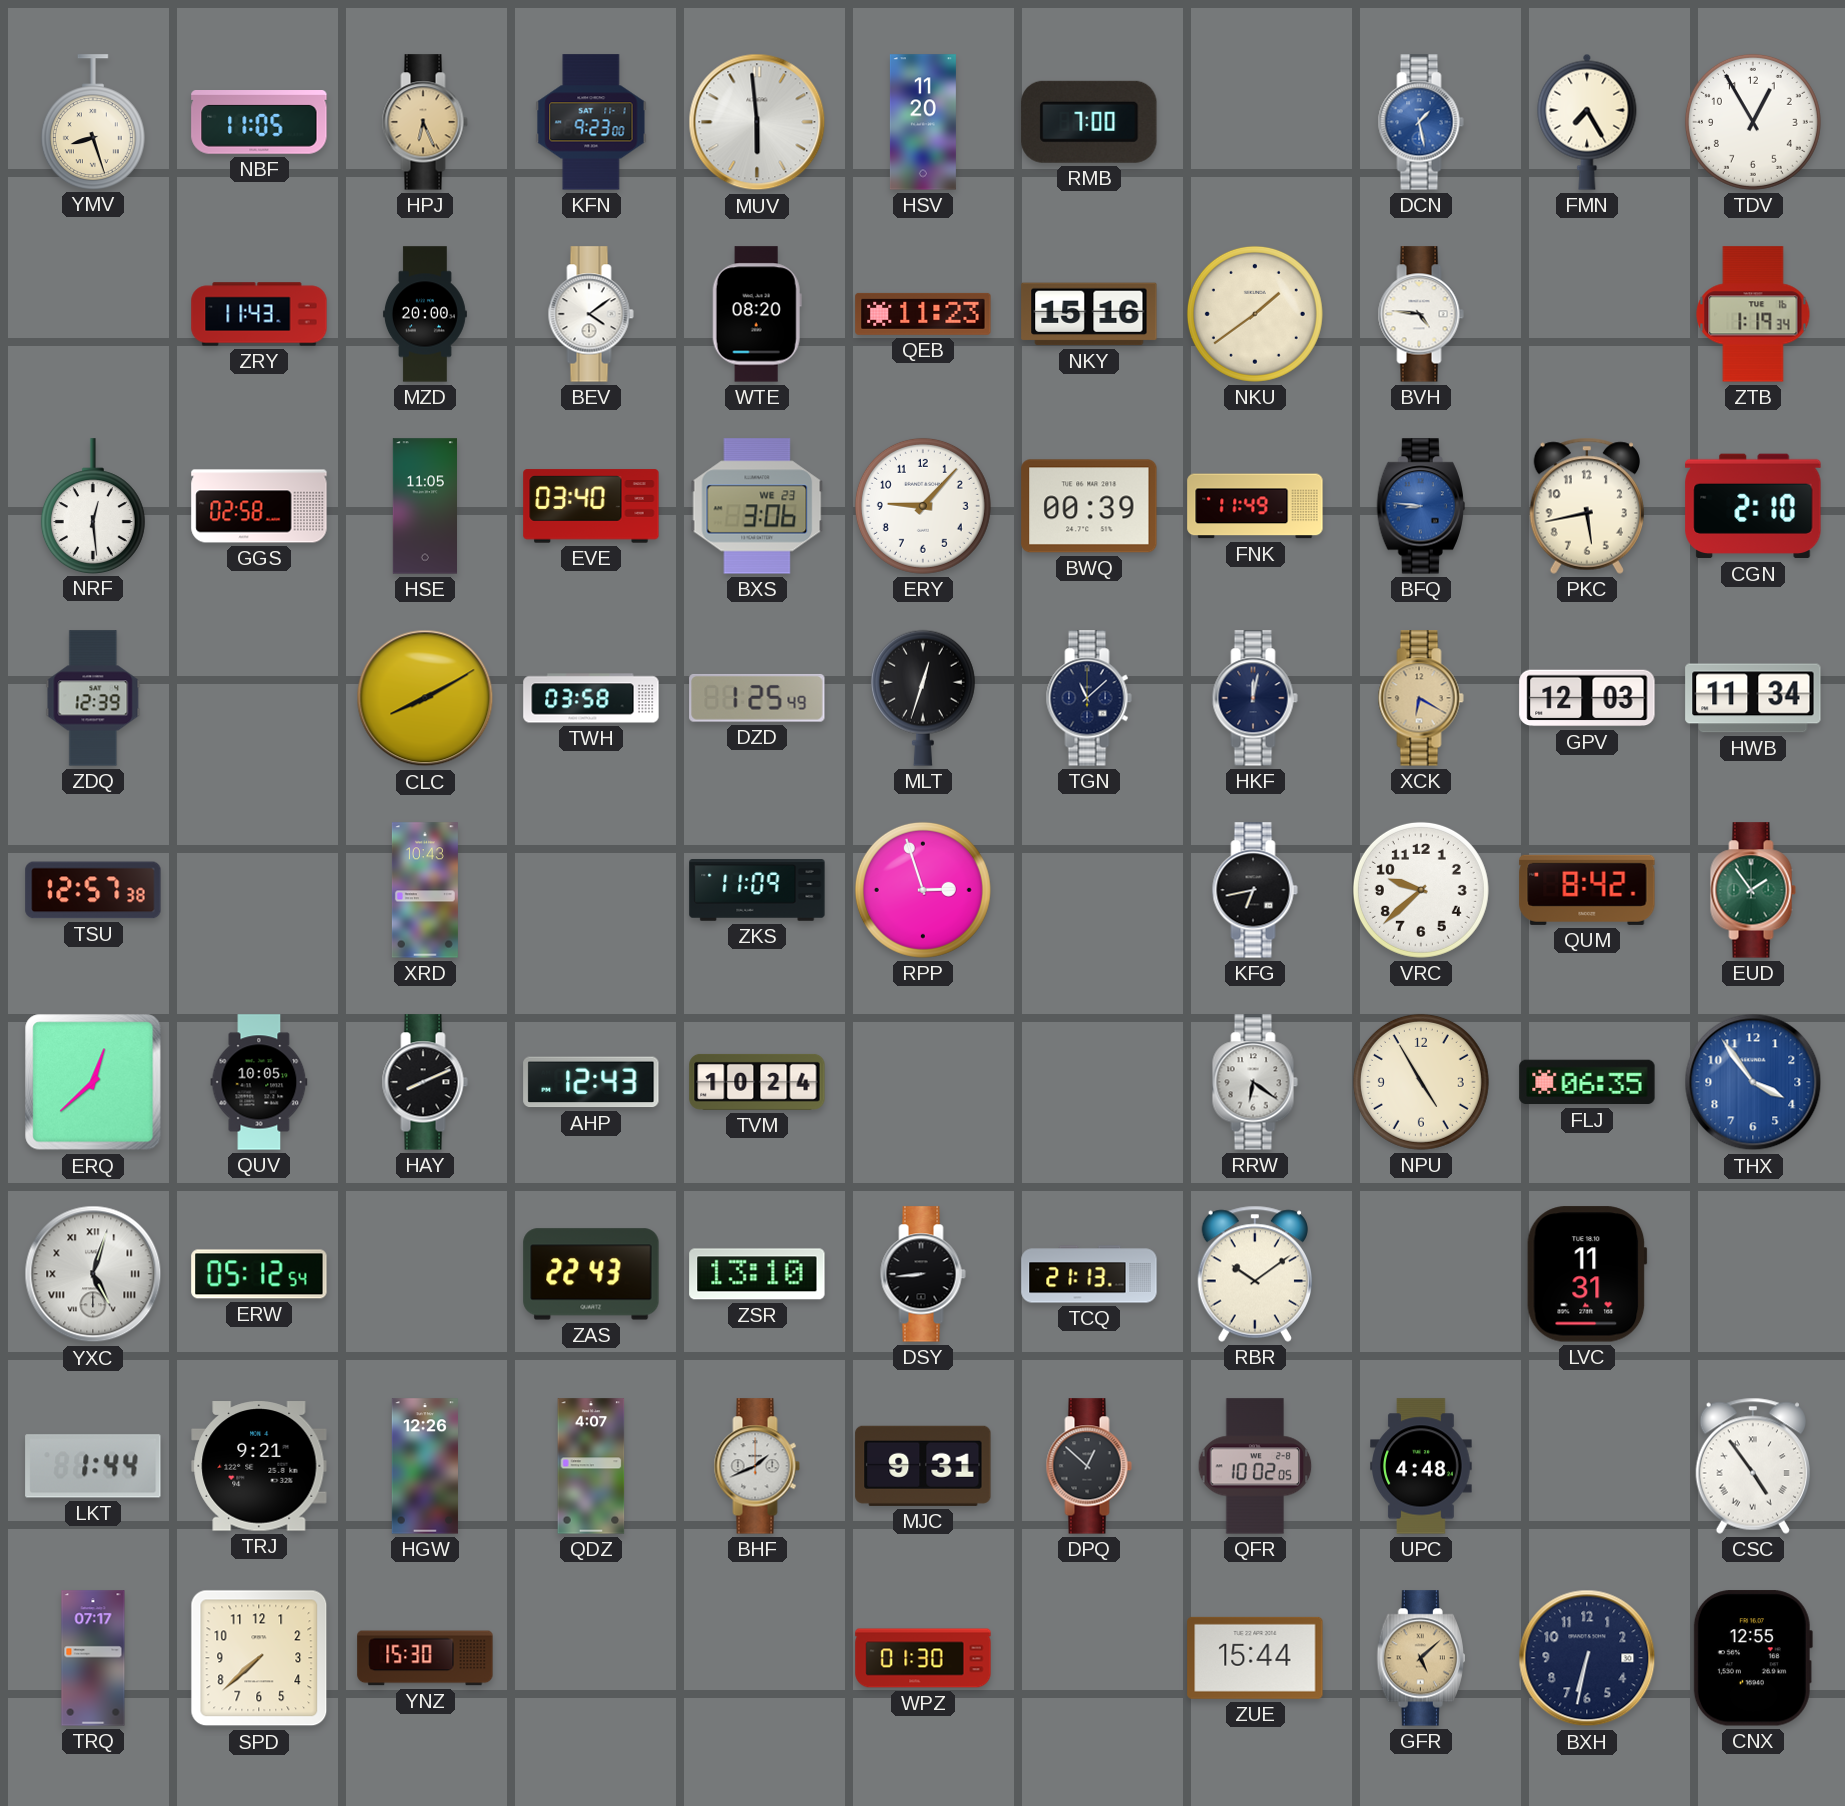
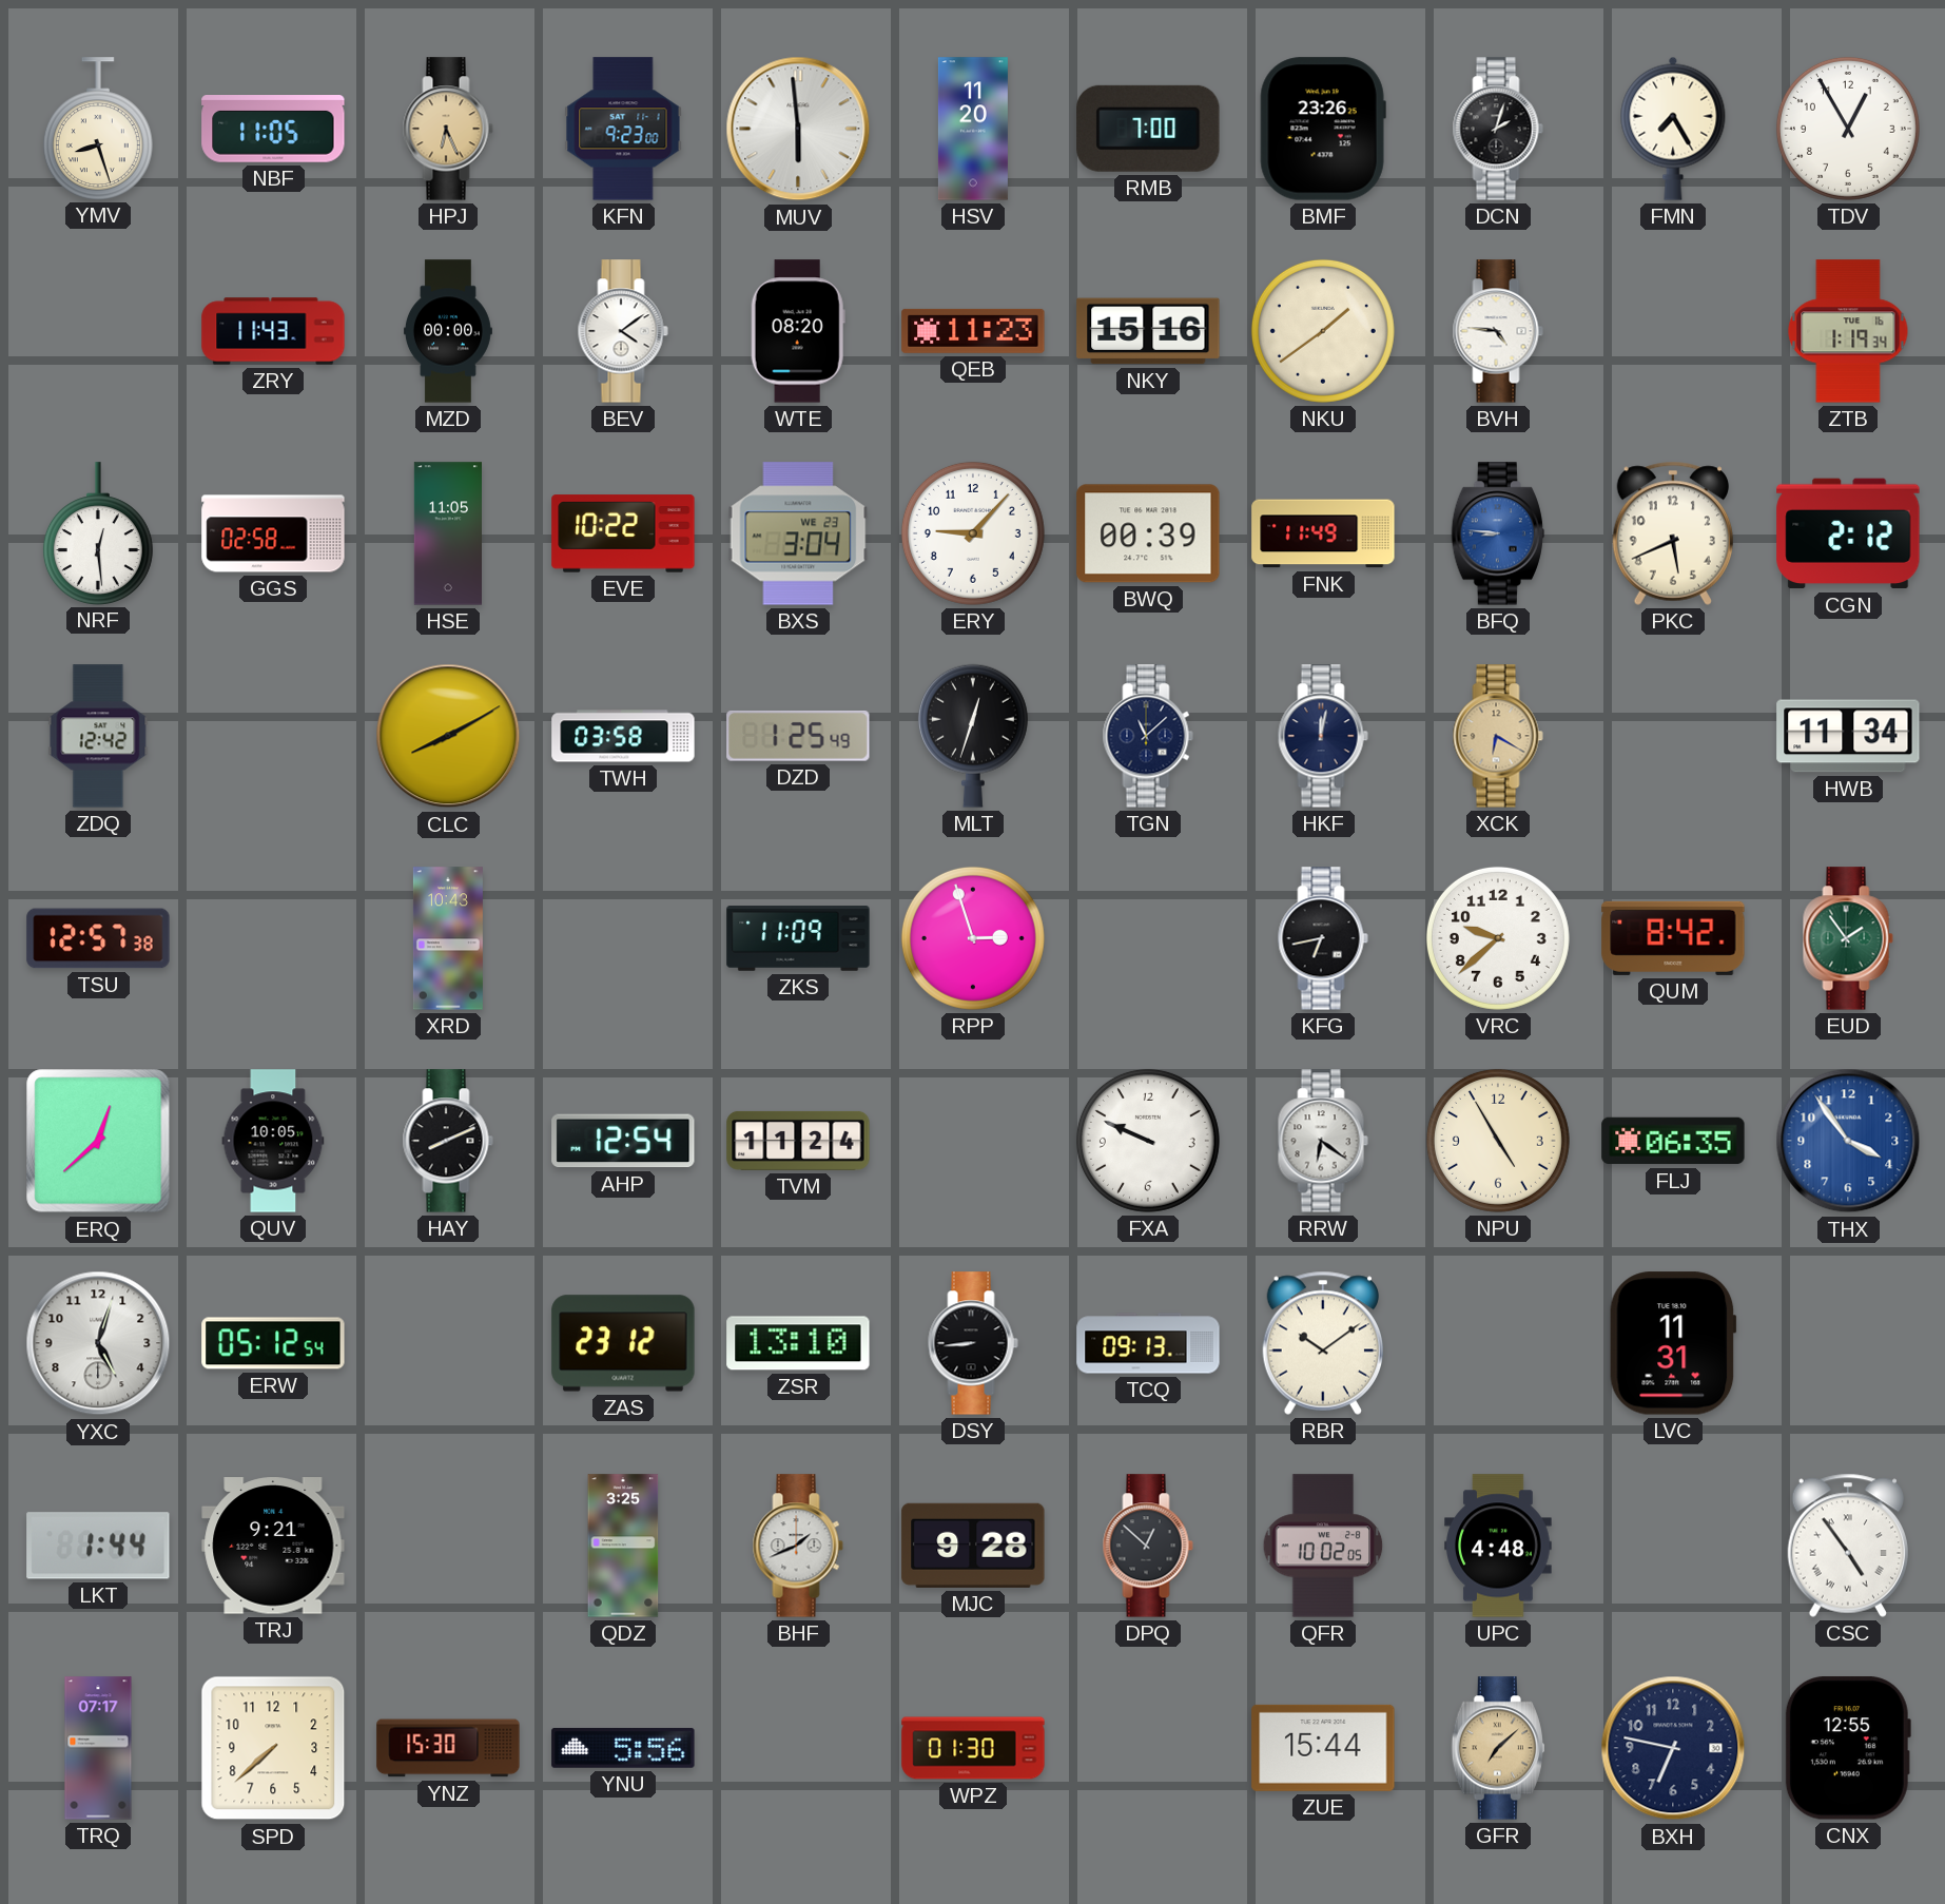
BMF: none -> 23:26
DCN: 1:28 -> 2:03
DCN dial: blue -> black
MZD: 20:00 -> 00:00
EVE: 03:40 -> 10:22
BXS: 3:06 -> 3:04
PKC: 5:43 -> 5:41
CGN: 2:10 -> 2:12
ZDQ: 12:39 -> 12:42
GPV: 12:03 -> none
AHP: 12:43 -> 12:54
TVM: 10:24 -> 11:24
FXA: none -> 9:49
YXC numerals: Roman -> Arabic
ZAS: 22:43 -> 23:12
TCQ: 21:13 -> 09:13
HGW: 12:26 -> none
QDZ: 4:07 -> 3:25
MJC: 9:31 -> 9:28
YNU: none -> 5:56
GFR: 5:08 -> 7:08
BXH: 6:32 -> 6:47
